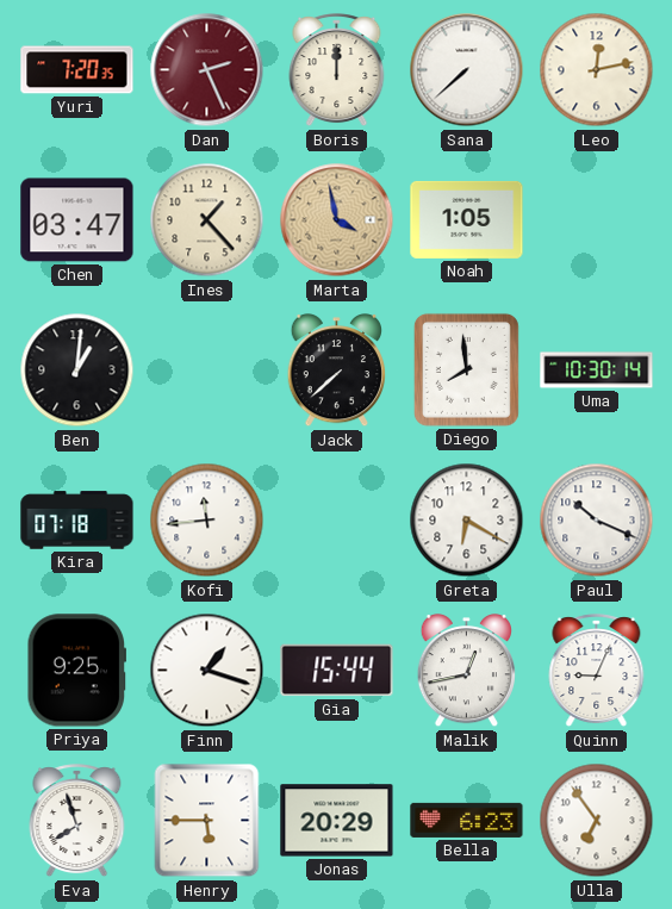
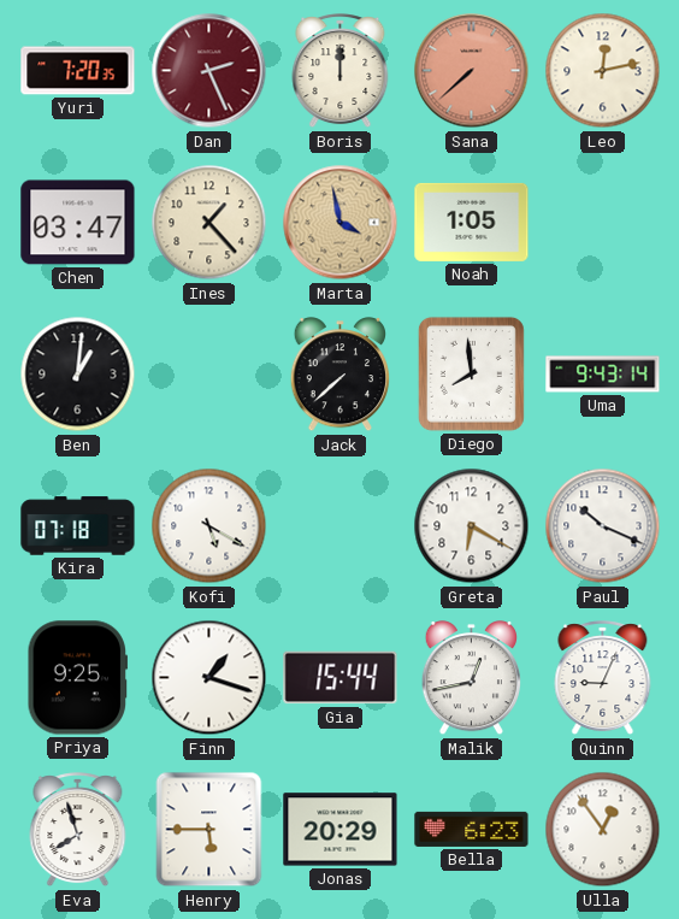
Sana dial: white -> salmon
Uma: 10:30 -> 9:43
Kofi: 11:44 -> 5:20
Ulla: 6:54 -> 12:54
